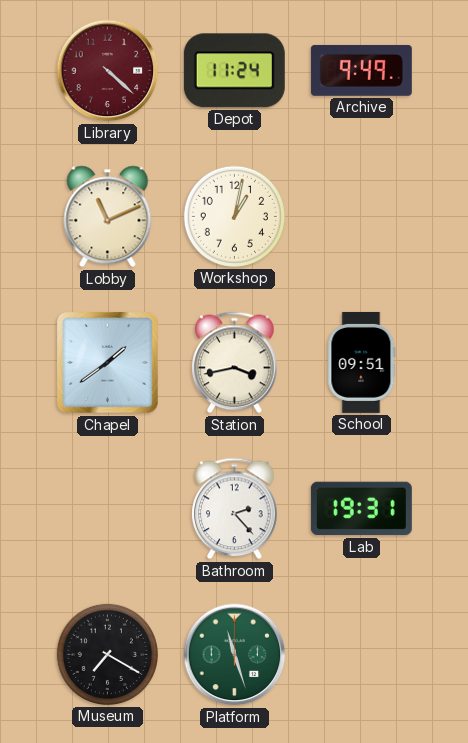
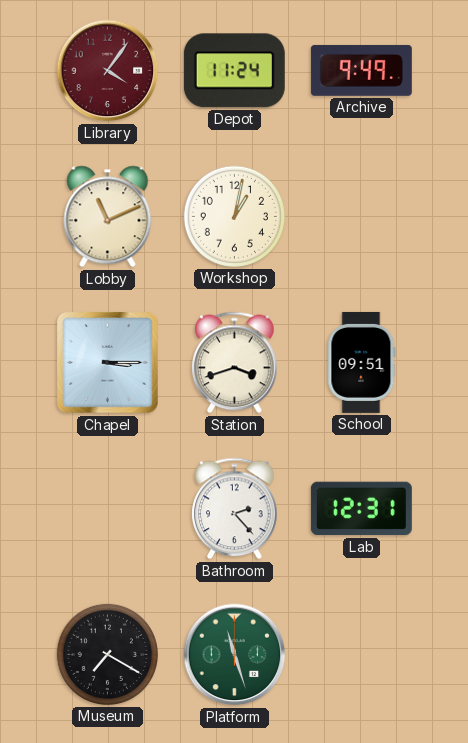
Library: 4:22 -> 4:06
Chapel: 1:39 -> 3:15
Station: 3:43 -> 3:42
Lab: 19:31 -> 12:31
